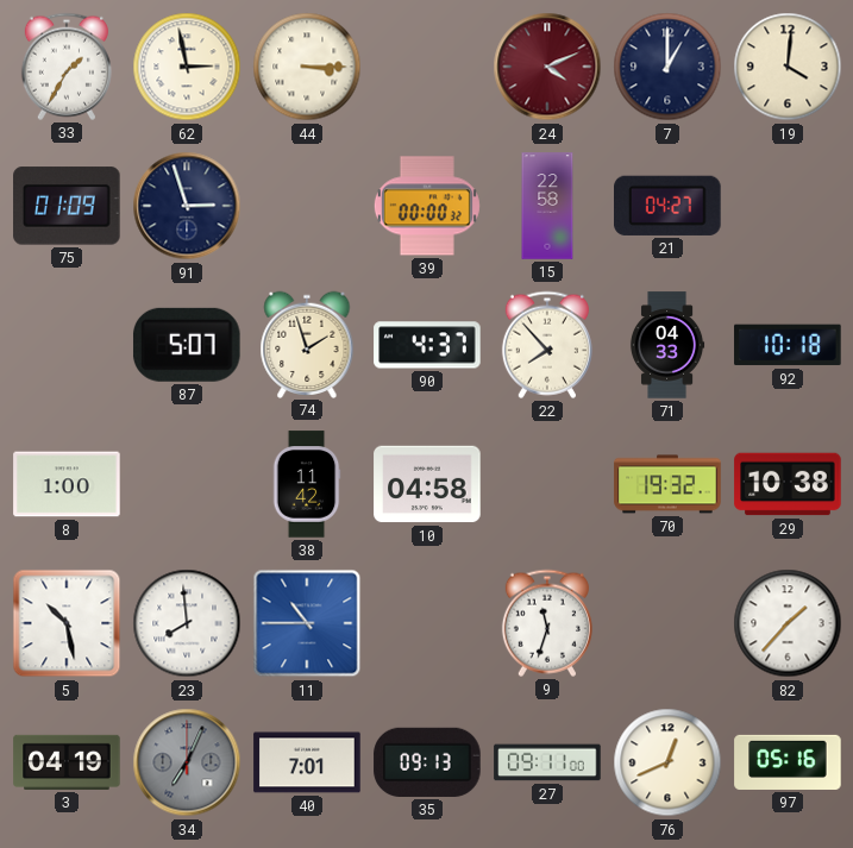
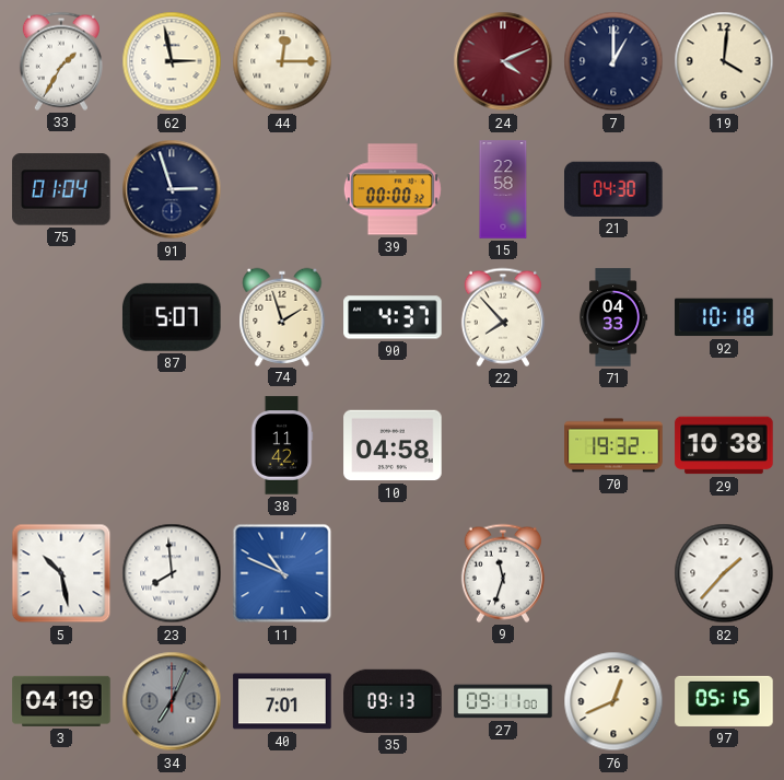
44: 3:15 -> 12:15
75: 01:09 -> 01:04
21: 04:27 -> 04:30
8: 1:00 -> none
11: 10:45 -> 10:49
97: 05:16 -> 05:15
